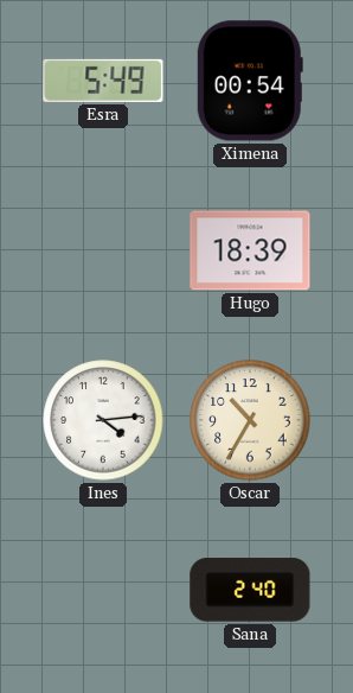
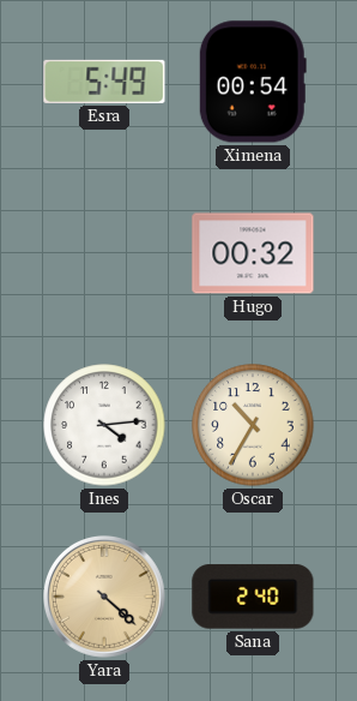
Hugo: 18:39 -> 00:32
Yara: none -> 4:22
